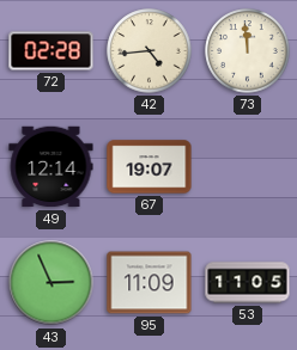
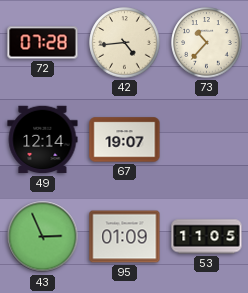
72: 02:28 -> 07:28
73: 11:59 -> 10:37
95: 11:09 -> 01:09
